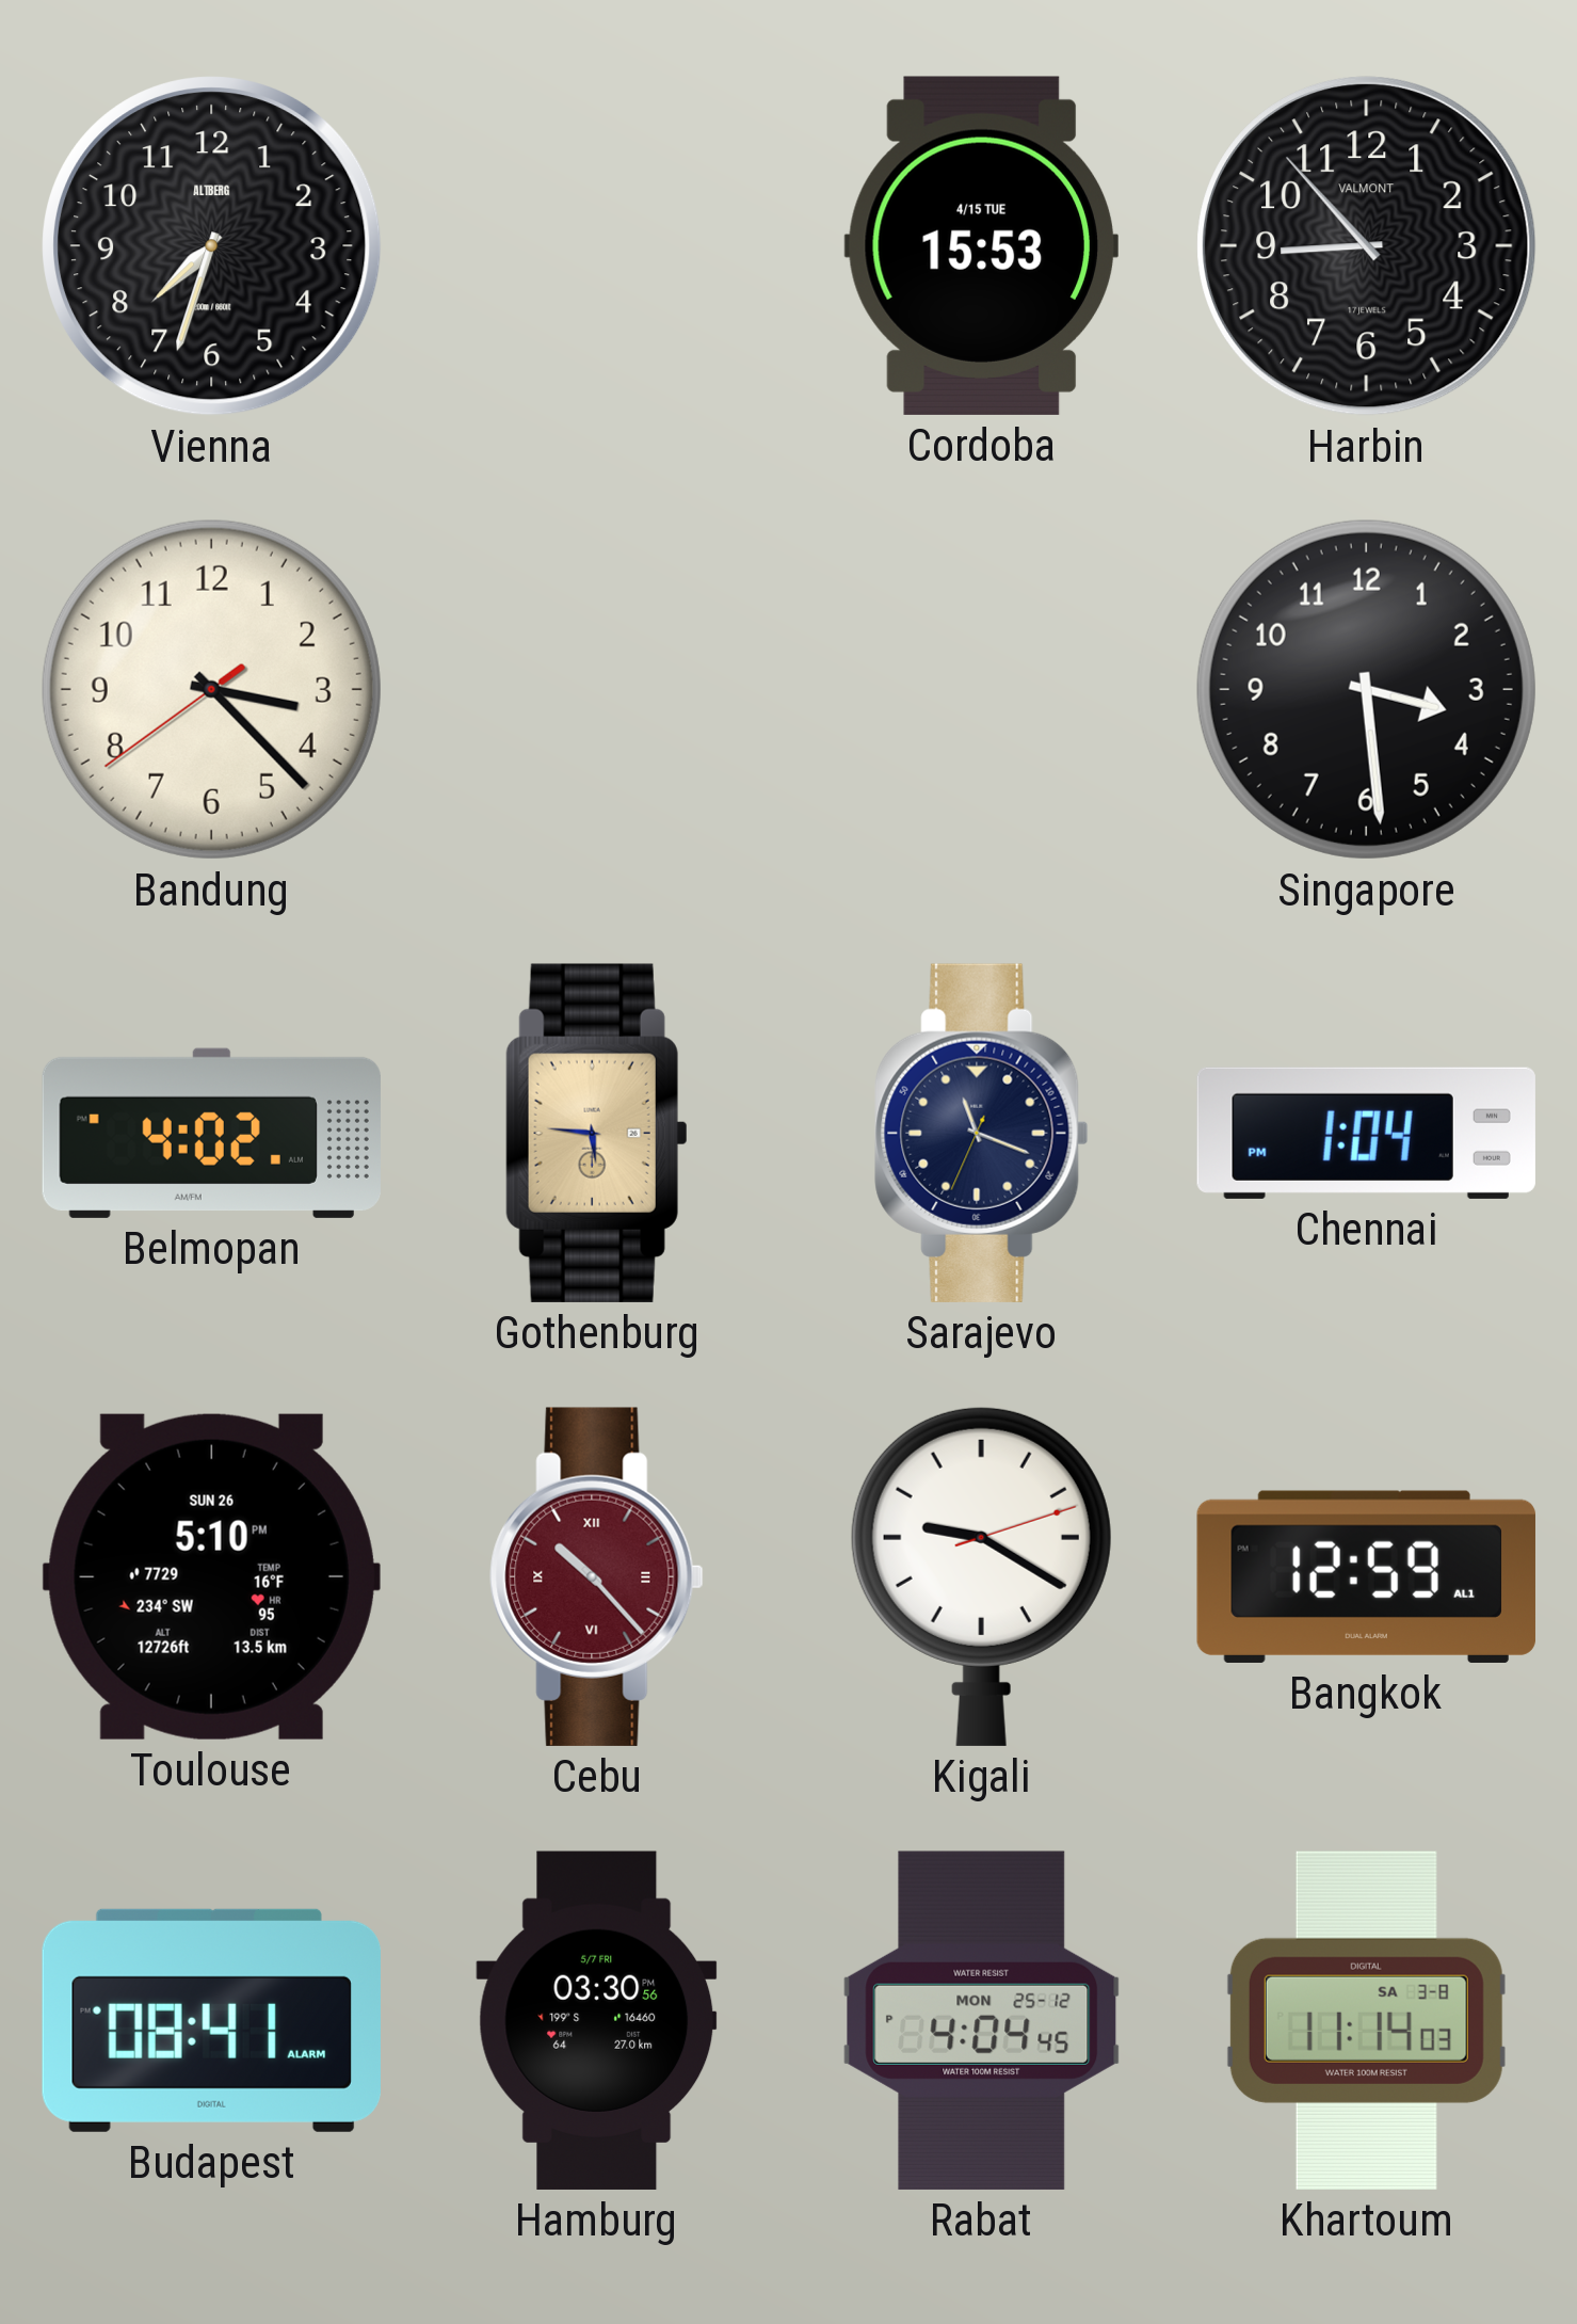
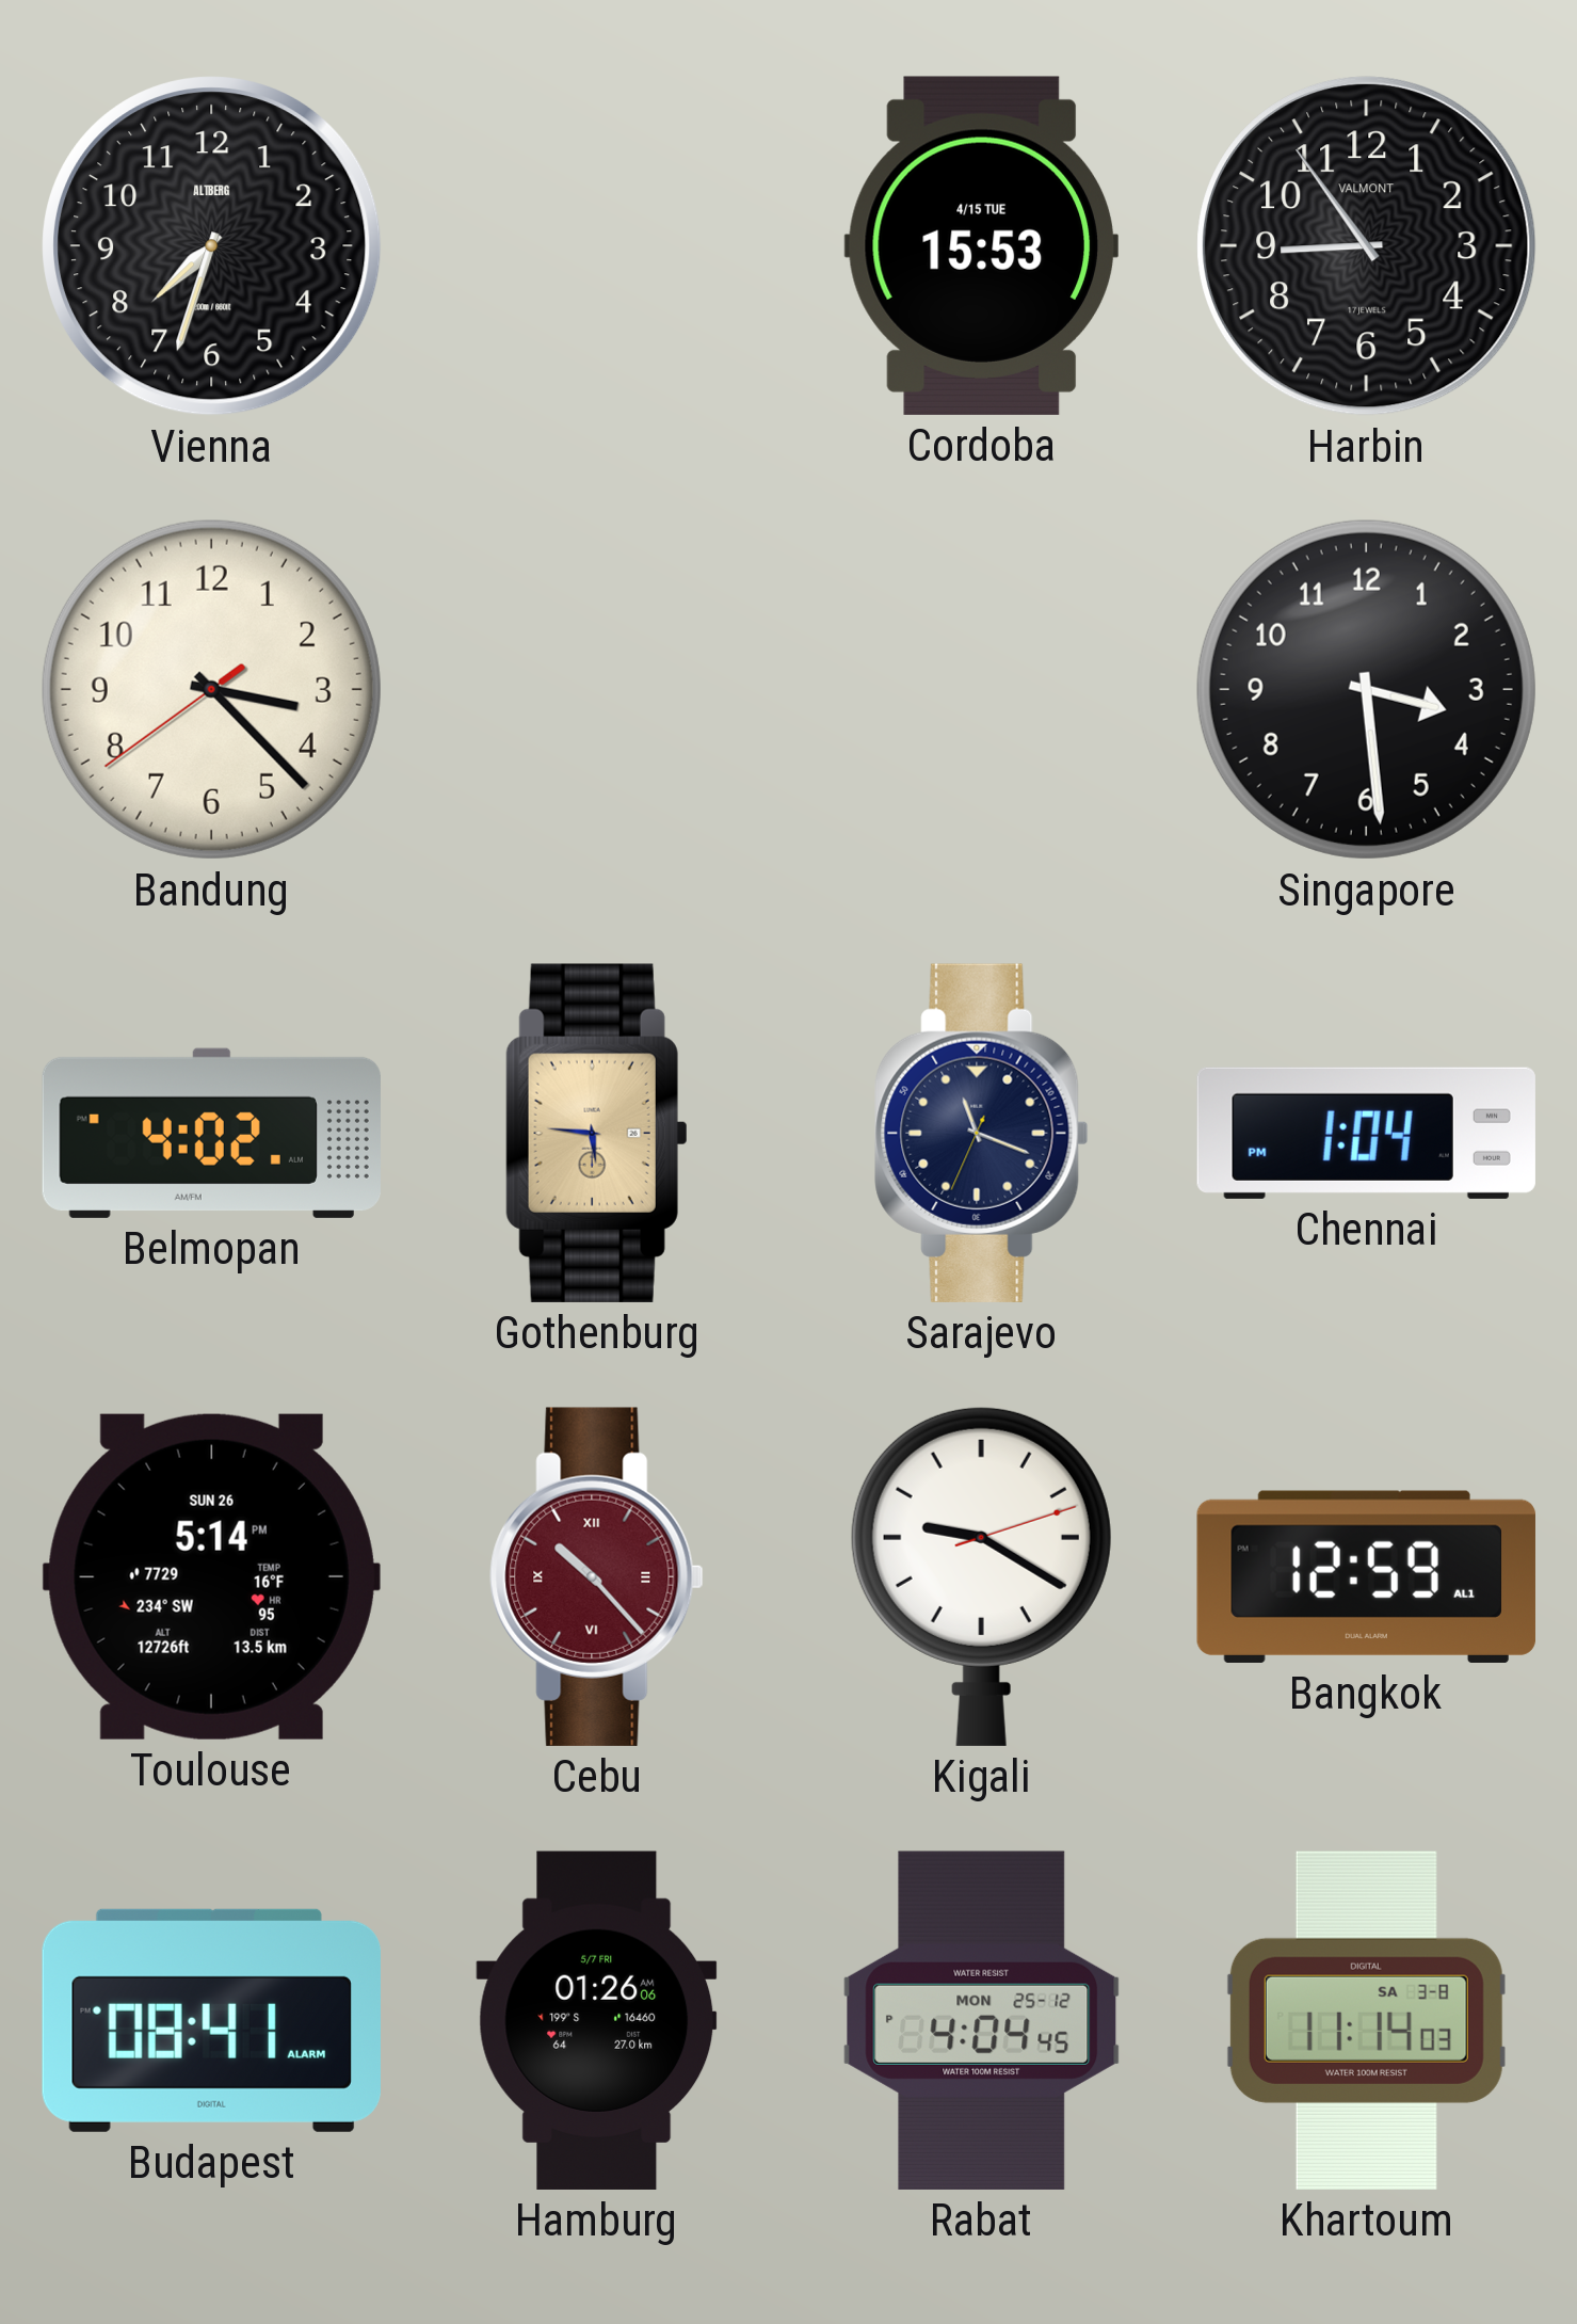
Harbin: 8:53 -> 8:54
Toulouse: 5:10 -> 5:14
Hamburg: 03:30 -> 01:26
